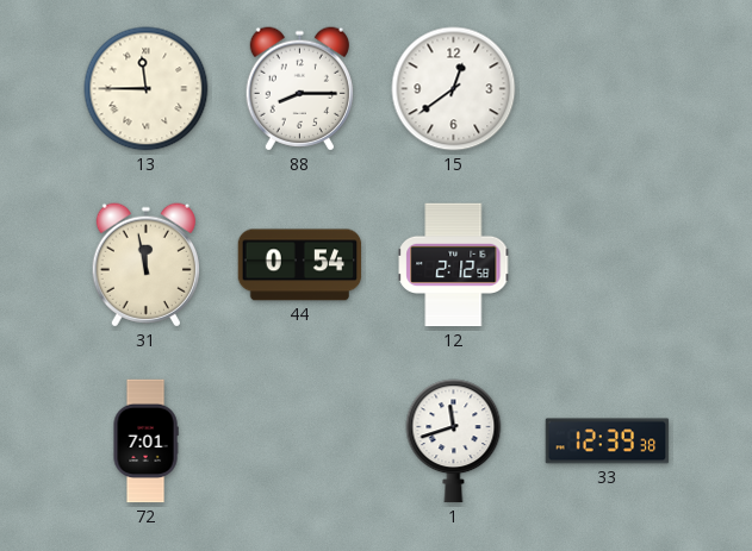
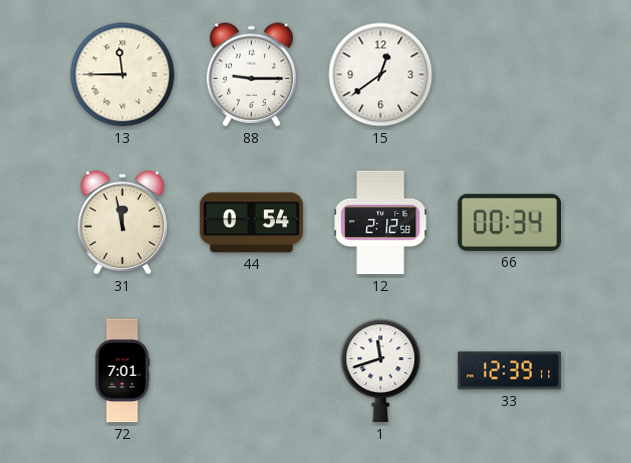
88: 8:15 -> 9:15
66: none -> 00:34
33: 12:39:38 -> 12:39:11
